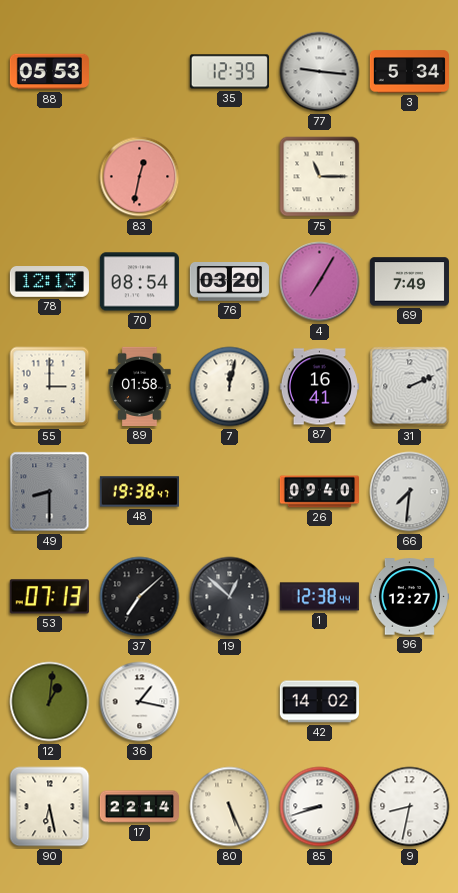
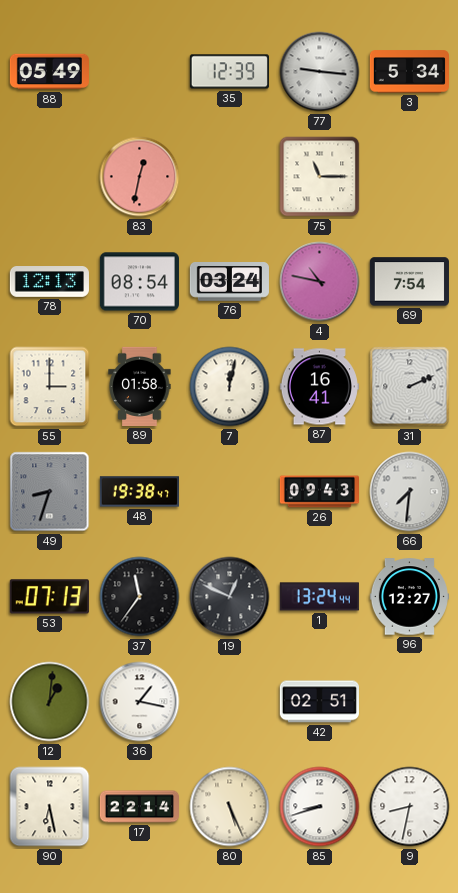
88: 05:53 -> 05:49
76: 03:20 -> 03:24
4: 7:05 -> 10:47
69: 7:49 -> 7:54
49: 8:30 -> 8:33
26: 09:40 -> 09:43
37: 7:08 -> 11:36
19: 12:52 -> 12:49
1: 12:38 -> 13:24
42: 14:02 -> 02:51
